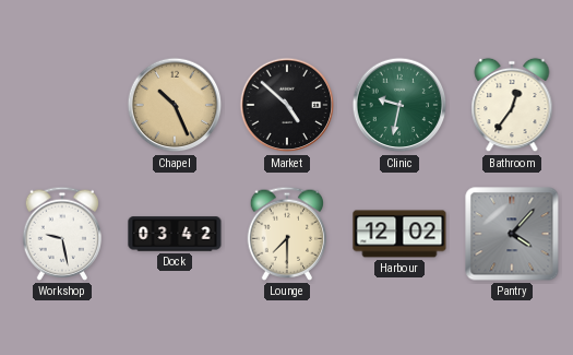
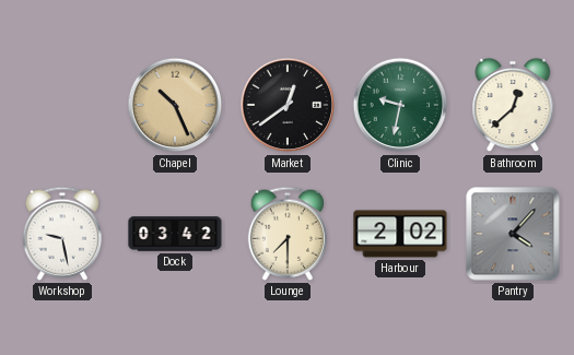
Market: 4:52 -> 12:39
Bathroom: 12:36 -> 12:38
Harbour: 12:02 -> 2:02
